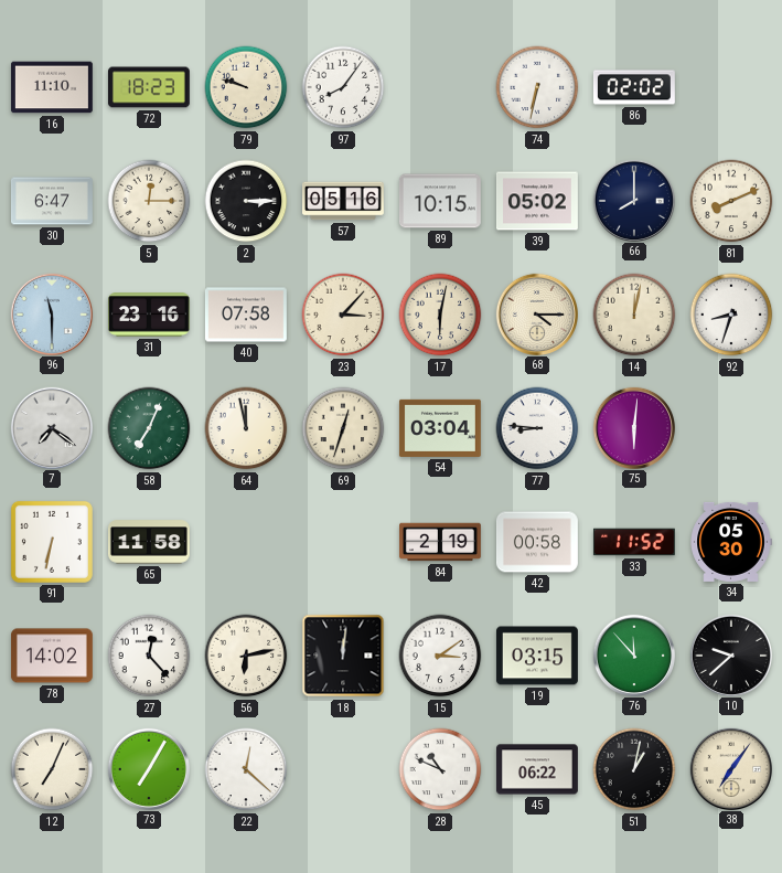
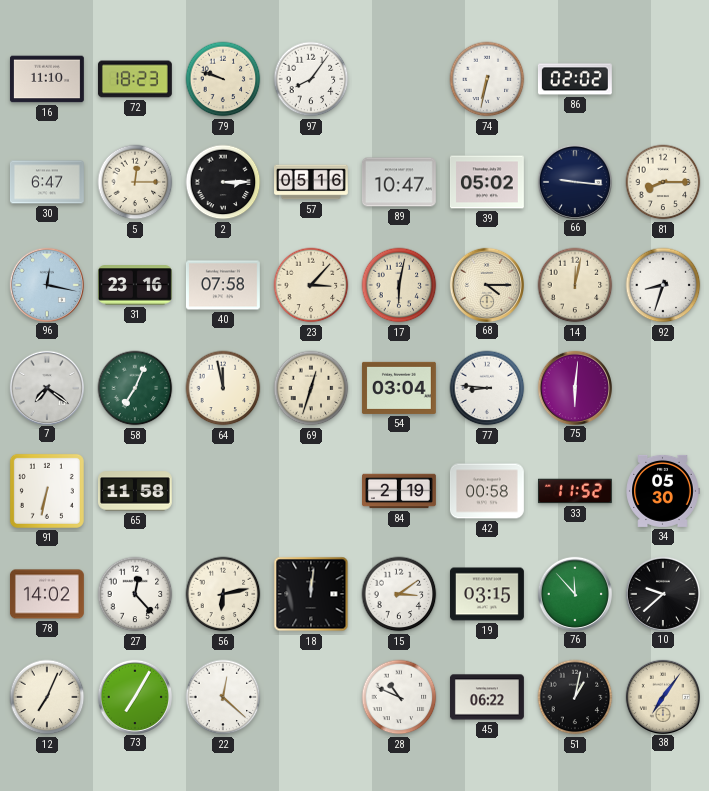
89: 10:15 -> 10:47
66: 8:00 -> 9:16
81: 8:11 -> 8:15
96: 11:30 -> 12:17
